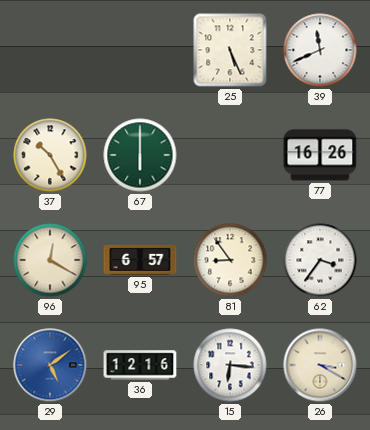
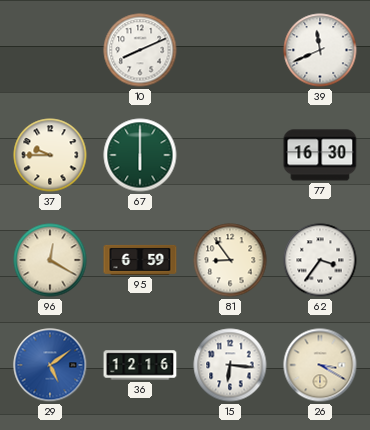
10: none -> 8:11
25: 5:26 -> none
37: 10:25 -> 9:45
77: 16:26 -> 16:30
95: 6:57 -> 6:59
